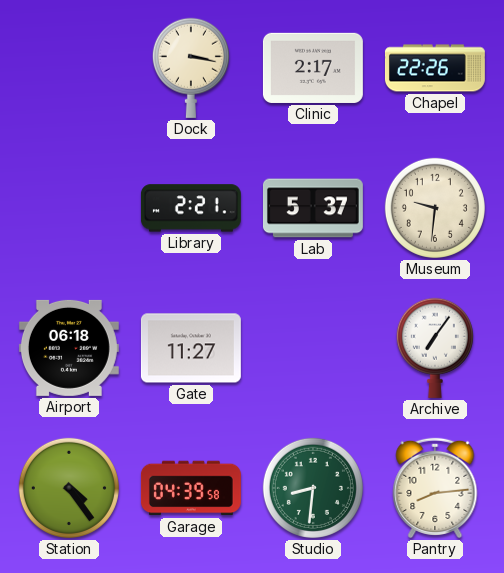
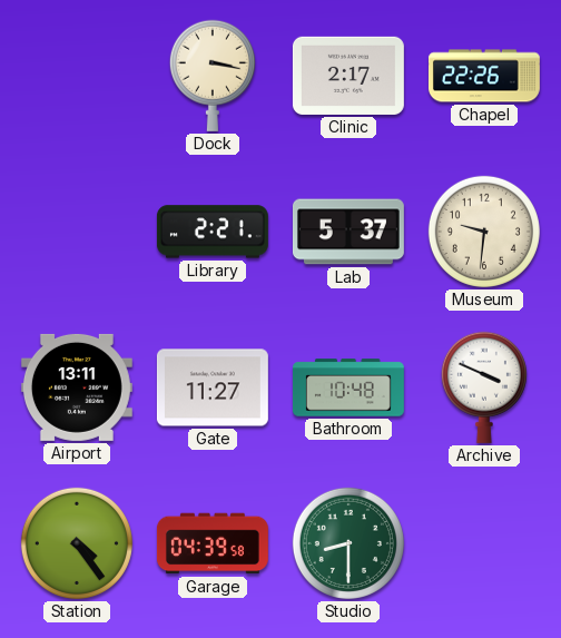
Airport: 06:18 -> 13:11
Bathroom: none -> 10:48
Archive: 7:06 -> 3:49
Studio: 8:31 -> 8:30
Pantry: 8:14 -> none
